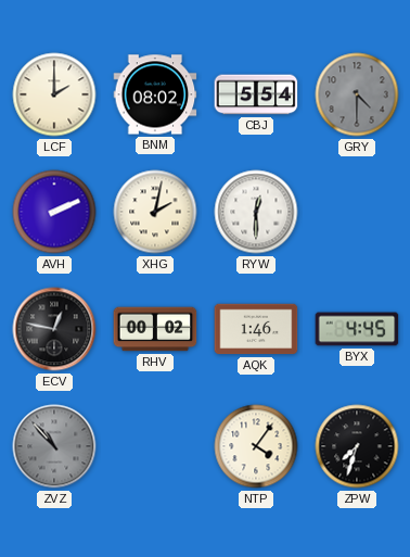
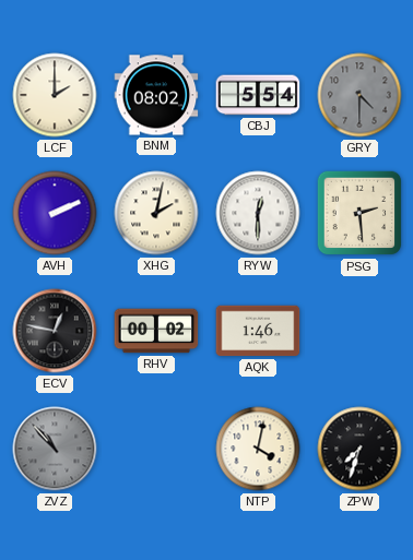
PSG: none -> 2:29
BYX: 4:45 -> none
NTP: 4:06 -> 4:02
